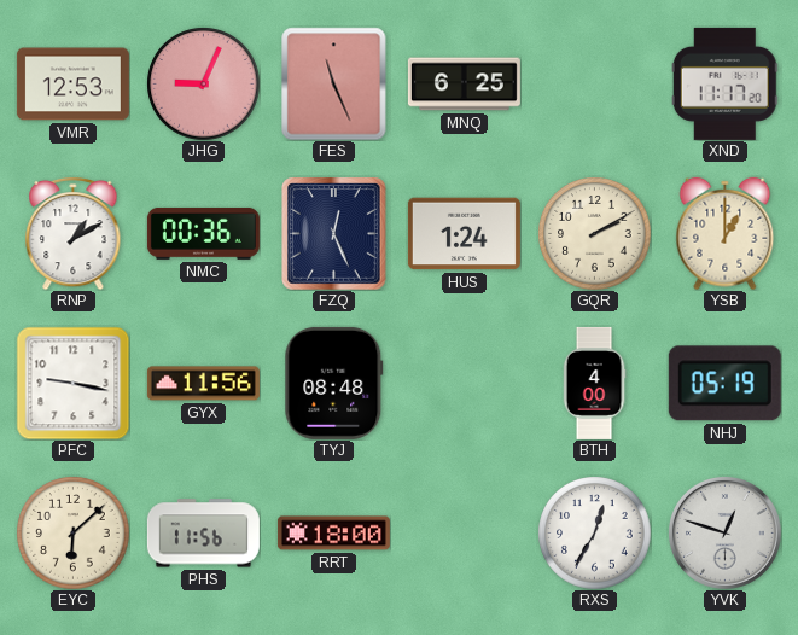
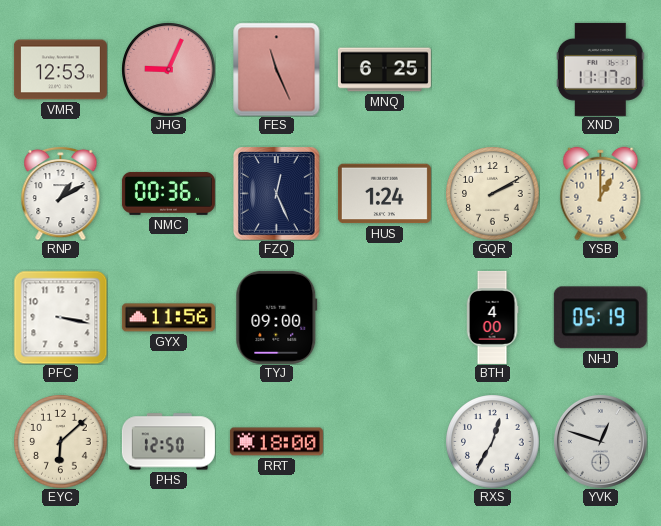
PFC: 9:17 -> 3:17
TYJ: 08:48 -> 09:00
PHS: 11:56 -> 12:50
